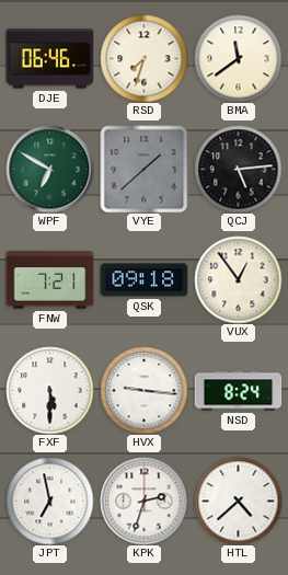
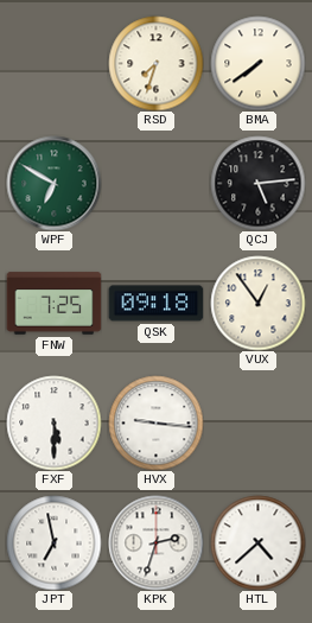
DJE: 06:46 -> none
BMA: 11:39 -> 7:39
VYE: 1:38 -> none
FNW: 7:21 -> 7:25
NSD: 8:24 -> none
